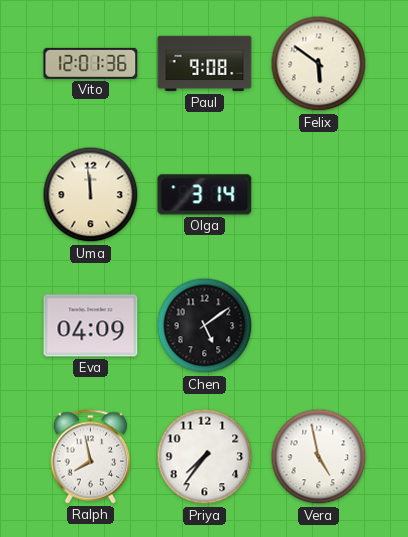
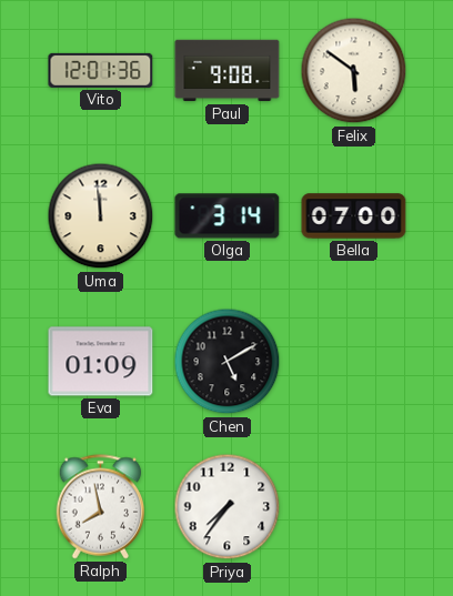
Bella: none -> 07:00
Eva: 04:09 -> 01:09
Chen: 5:09 -> 5:10
Vera: 4:58 -> none
